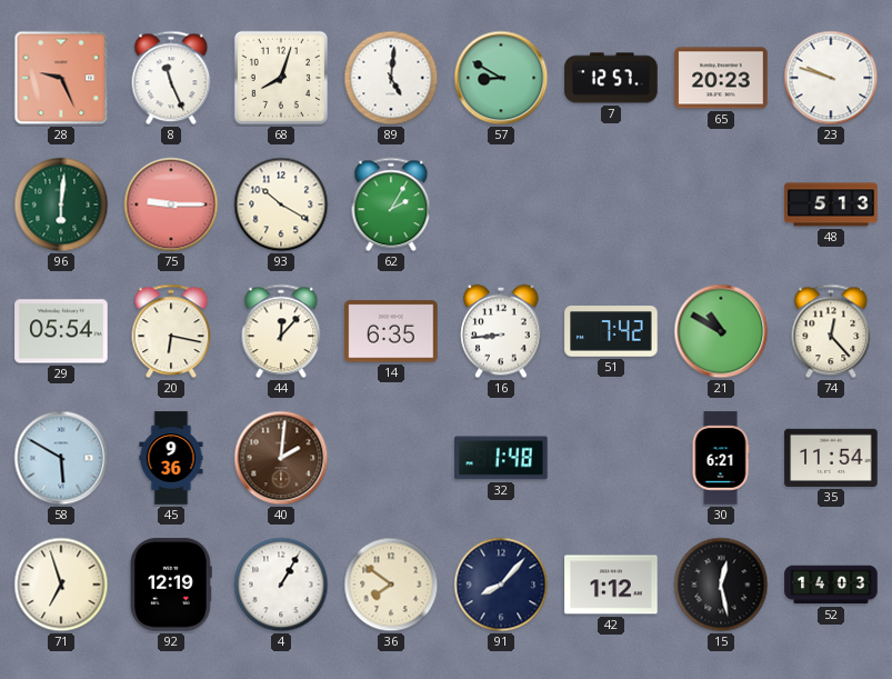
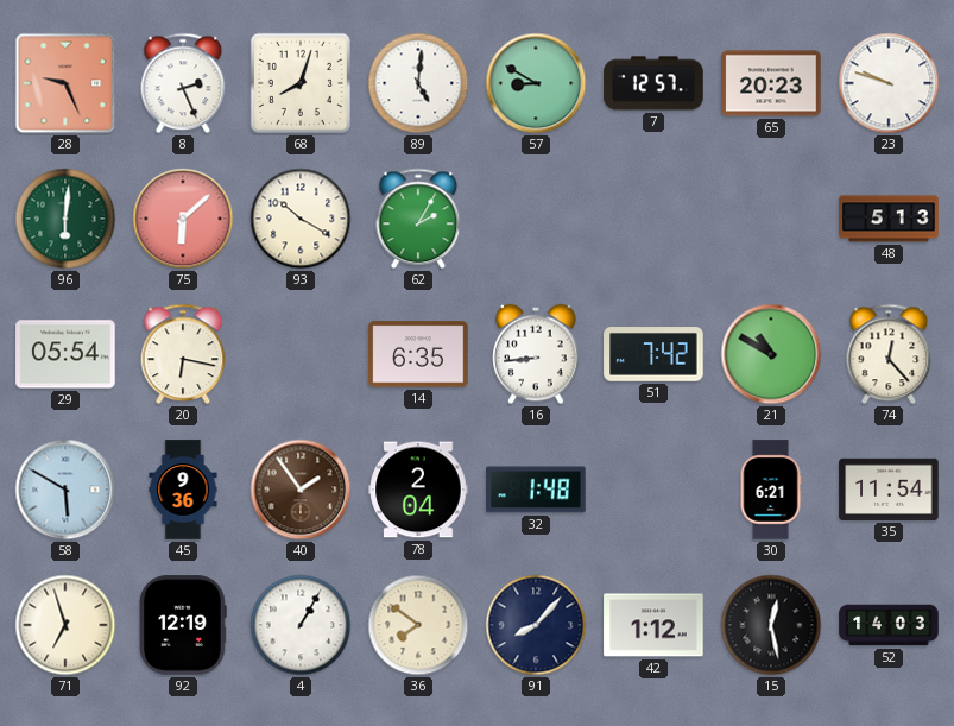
8: 11:26 -> 2:26
75: 9:15 -> 6:08
44: 12:07 -> none
40: 2:01 -> 1:54
78: none -> 2:04
